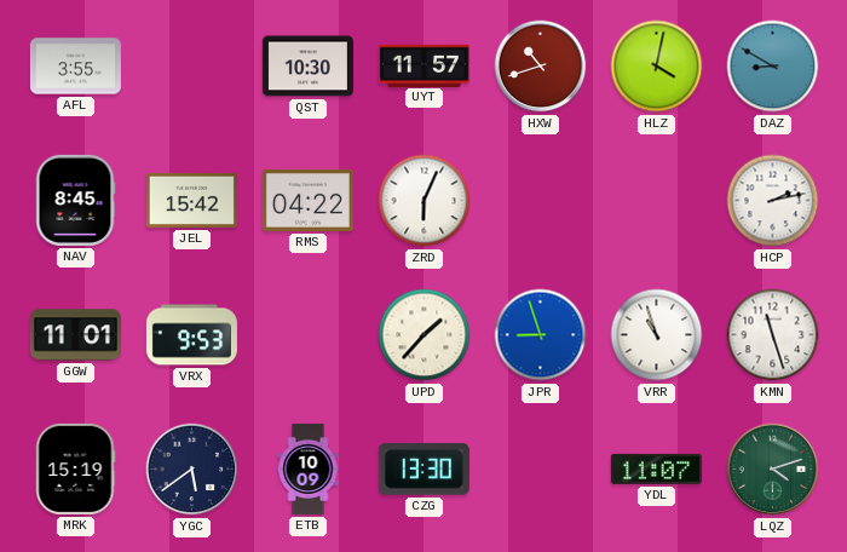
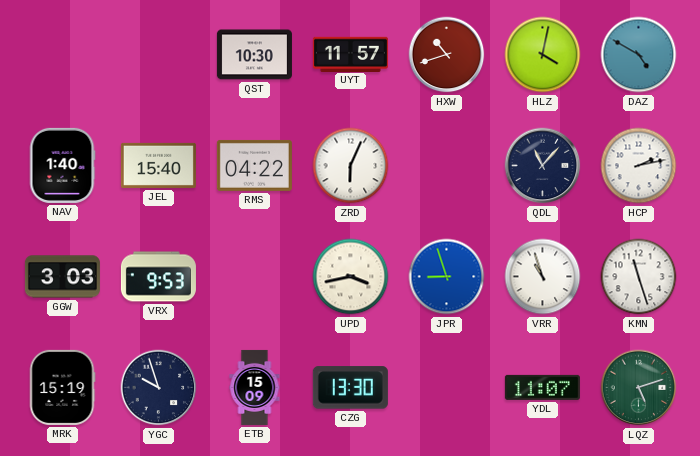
AFL: 3:55 -> none
DAZ: 8:50 -> 4:50
NAV: 8:45 -> 1:40
JEL: 15:42 -> 15:40
QDL: none -> 11:07
GGW: 11:01 -> 3:03
UPD: 1:37 -> 3:43
YGC: 5:39 -> 9:57
ETB: 10:09 -> 15:09
LQZ: 4:12 -> 5:12
